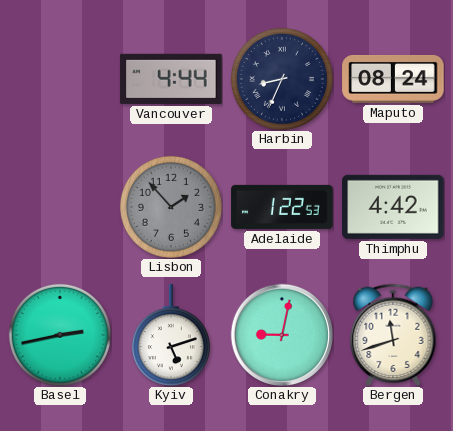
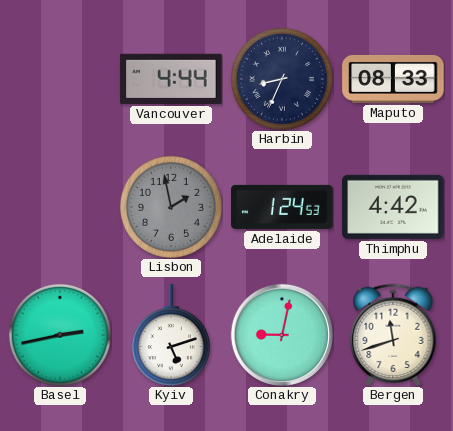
Maputo: 08:24 -> 08:33
Lisbon: 1:53 -> 1:58
Adelaide: 1:22 -> 1:24
